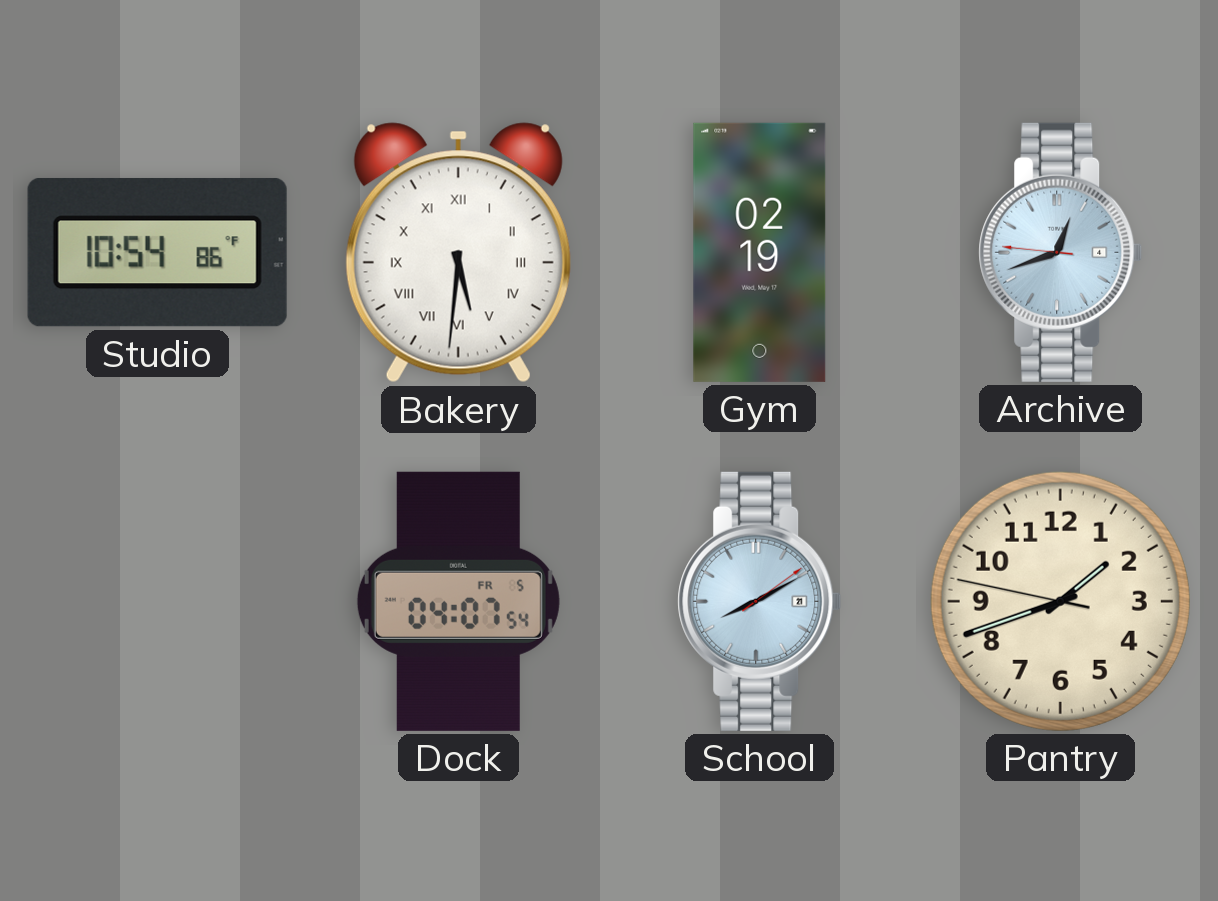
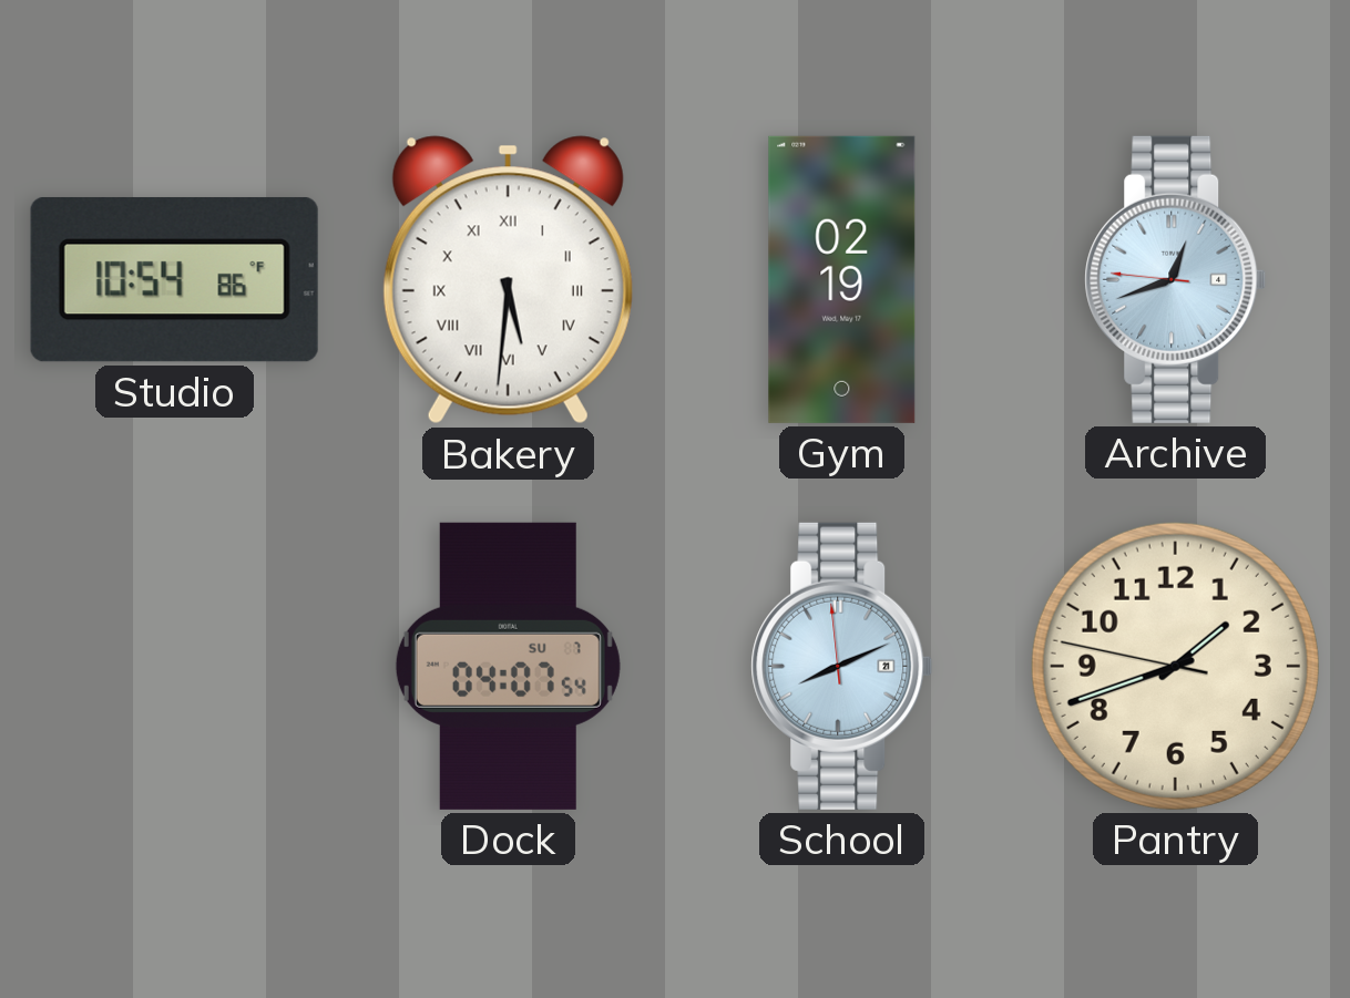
Dock date: FR 5 -> SU 7
School: 8:10:09 -> 8:10:59
